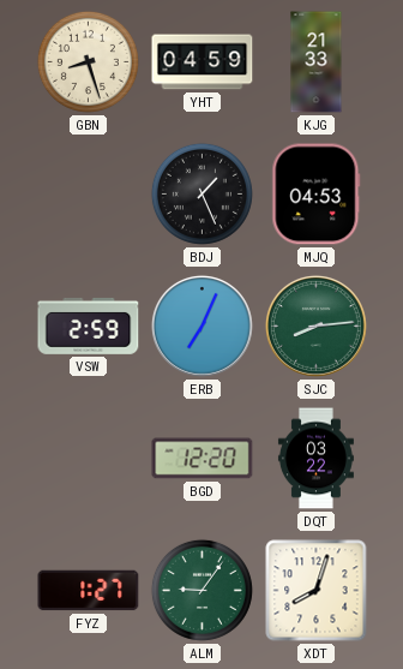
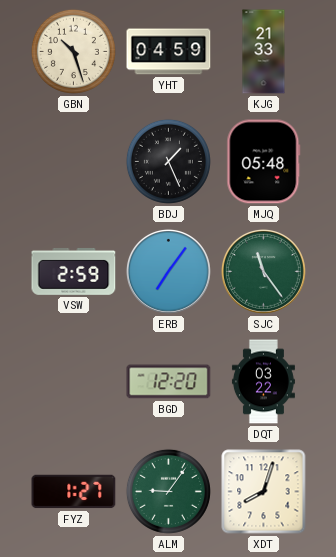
GBN: 8:27 -> 10:27
MJQ: 04:53 -> 05:48
ERB: 7:04 -> 7:06
SJC: 8:14 -> 11:24
